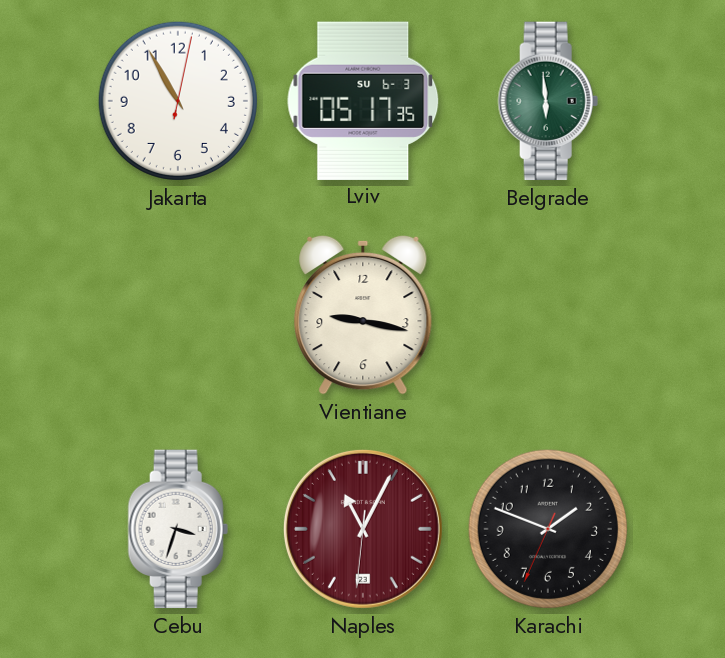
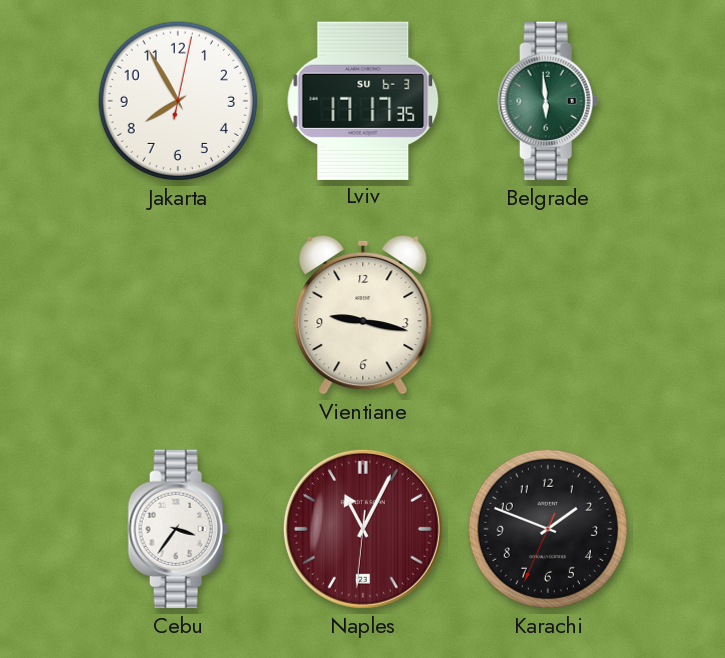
Jakarta: 10:55 -> 7:55
Lviv: 05:17 -> 17:17
Cebu: 3:33 -> 3:36
